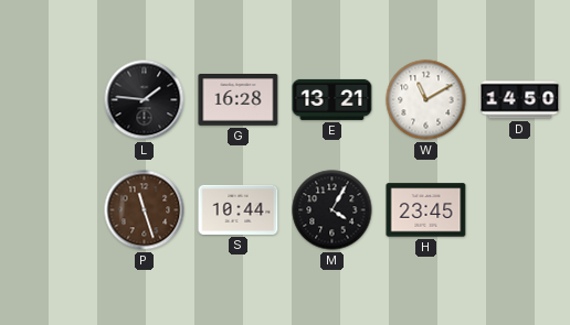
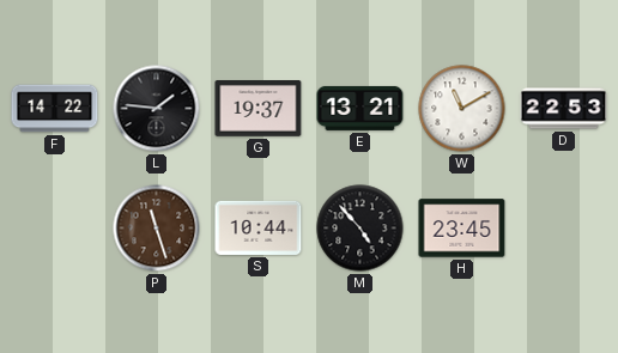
F: none -> 14:22
G: 16:28 -> 19:37
D: 14:50 -> 22:53
M: 4:05 -> 4:53
